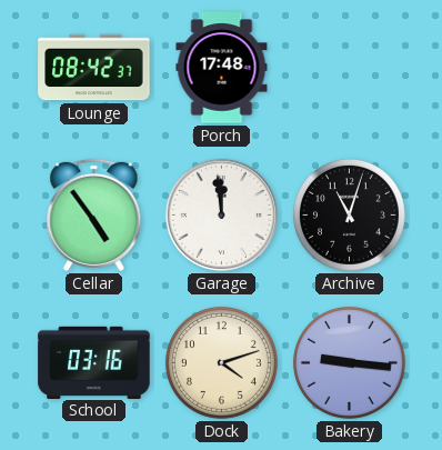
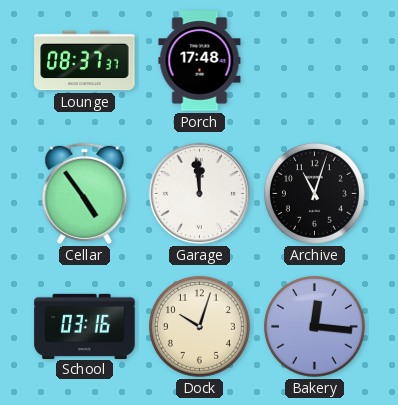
Lounge: 08:42 -> 08:37
Dock: 4:12 -> 10:03
Bakery: 9:16 -> 12:16
